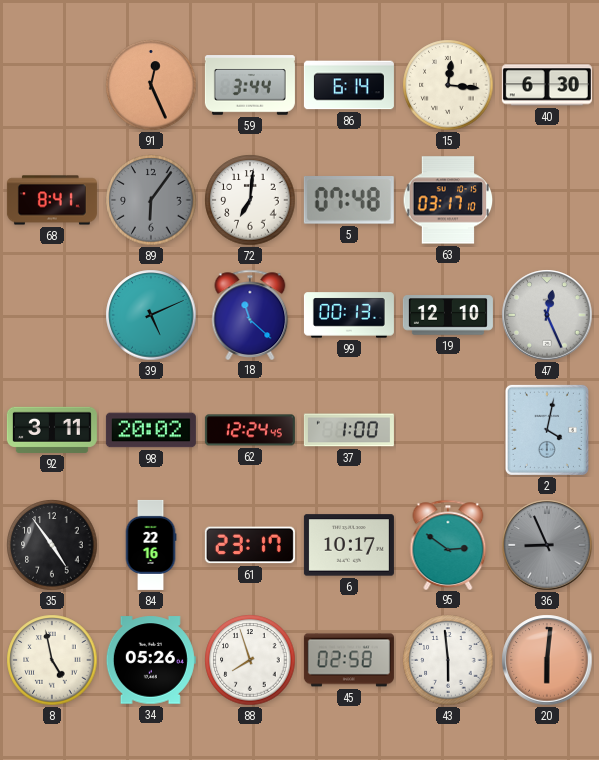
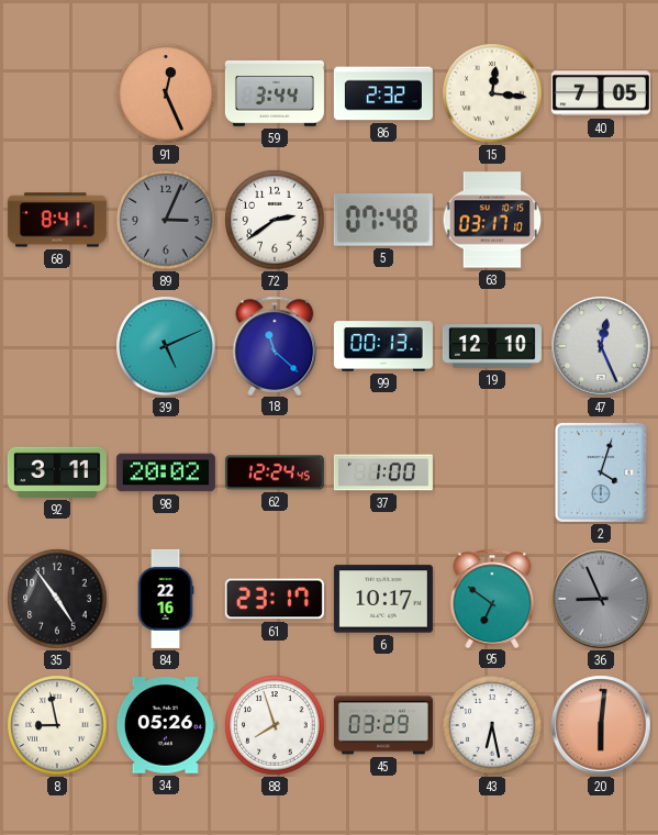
86: 6:14 -> 2:32
40: 6:30 -> 7:05
89: 6:06 -> 3:04
72: 7:01 -> 2:39
2: 4:02 -> 4:03
95: 2:51 -> 6:51
8: 4:58 -> 8:58
45: 02:58 -> 03:29
43: 5:59 -> 6:28
